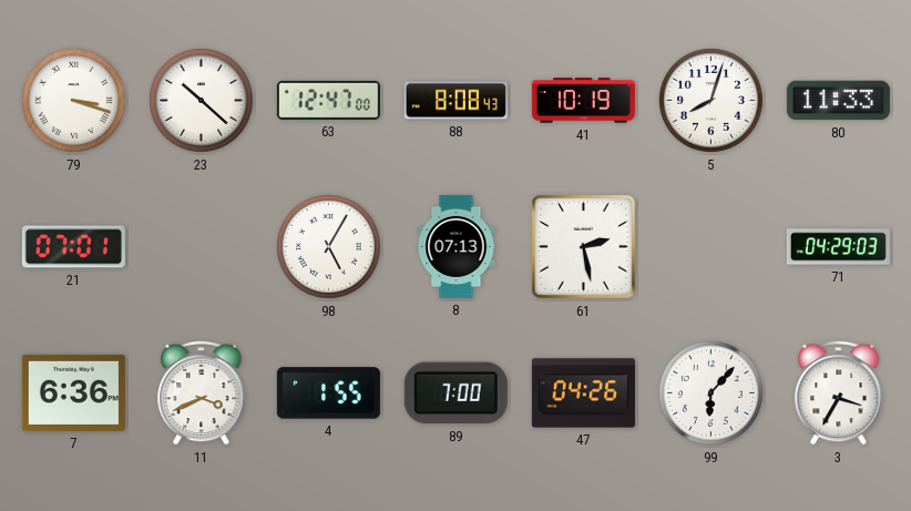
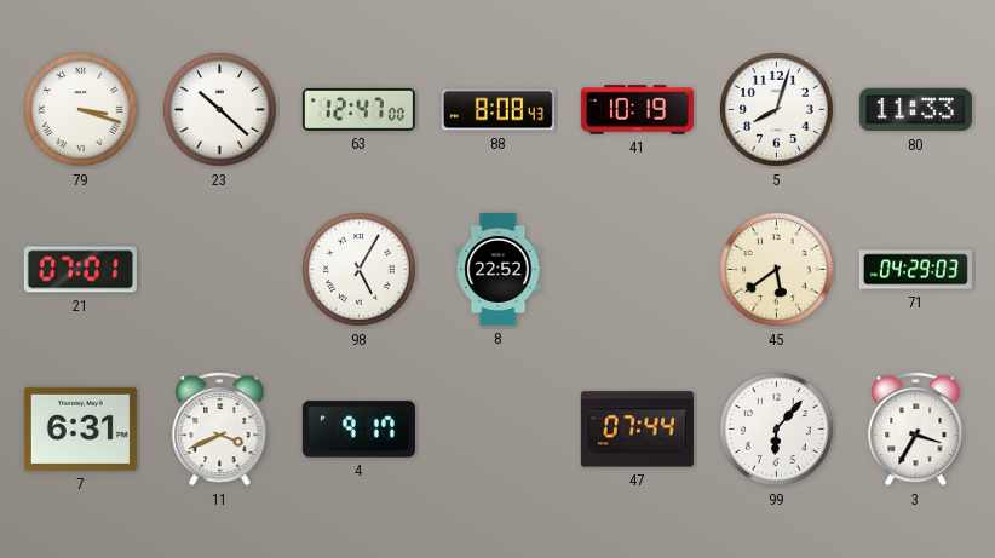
8: 07:13 -> 22:52
61: 2:28 -> none
45: none -> 5:39
7: 6:36 -> 6:31
4: 1:55 -> 9:17
89: 7:00 -> none
47: 04:26 -> 07:44
